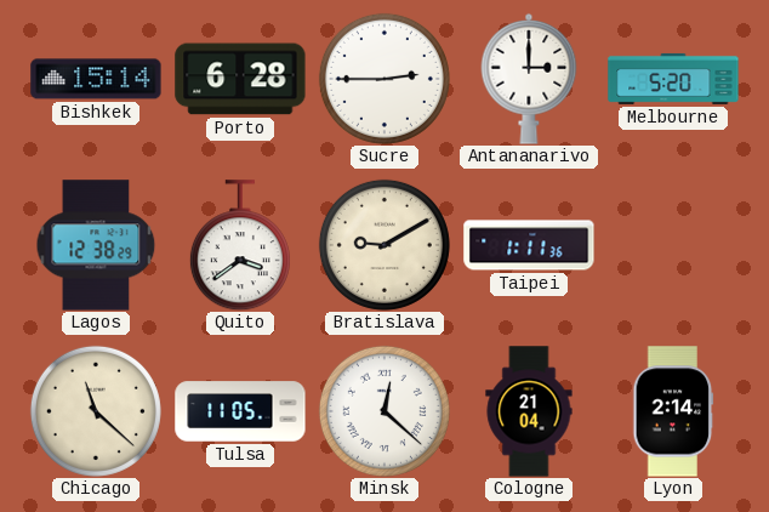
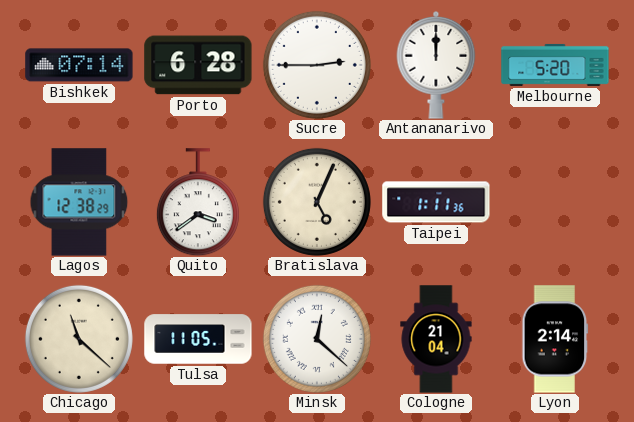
Bishkek: 15:14 -> 07:14
Antananarivo: 3:00 -> 12:00
Bratislava: 9:10 -> 5:04
